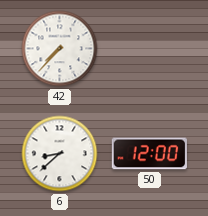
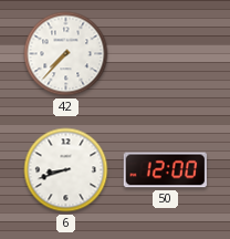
6: 8:38 -> 8:42
